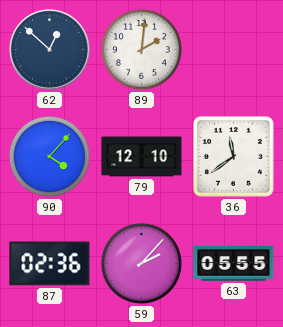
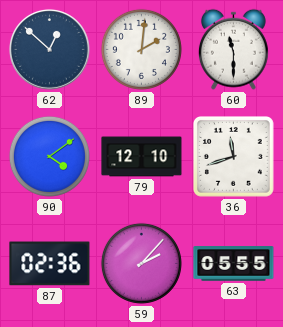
60: none -> 11:30
90: 4:07 -> 4:09
36: 11:39 -> 11:42
